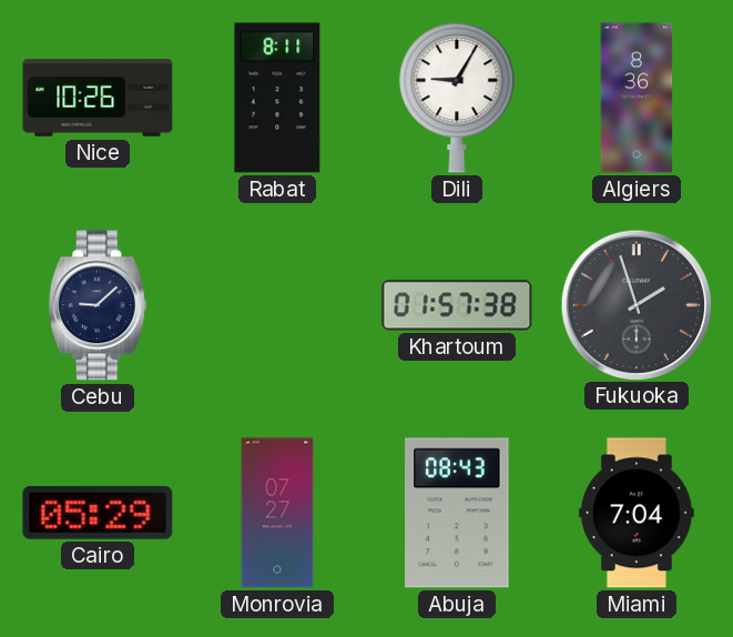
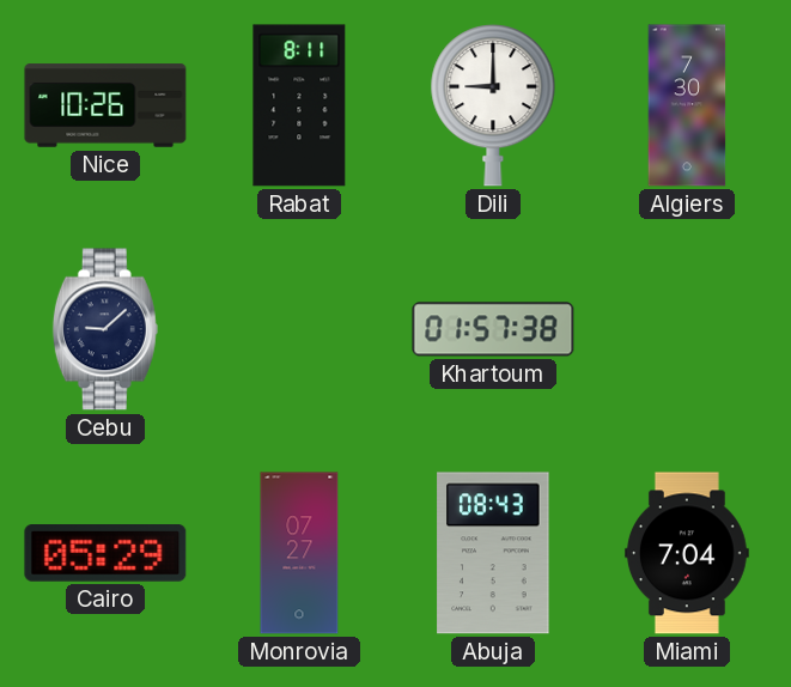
Dili: 9:05 -> 9:00
Algiers: 8:36 -> 7:30
Fukuoka: 1:57 -> none
